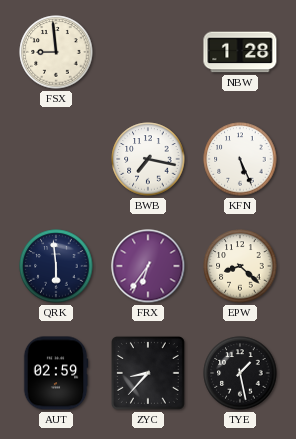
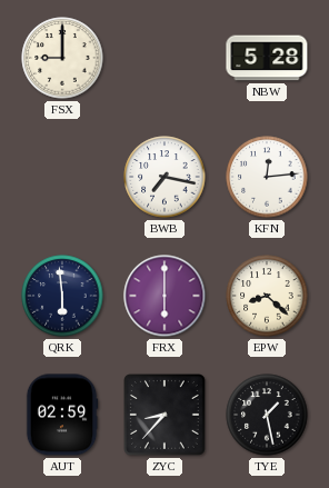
FSX: 8:59 -> 9:00
NBW: 1:28 -> 5:28
KFN: 5:26 -> 12:14
FRX: 6:36 -> 6:00
